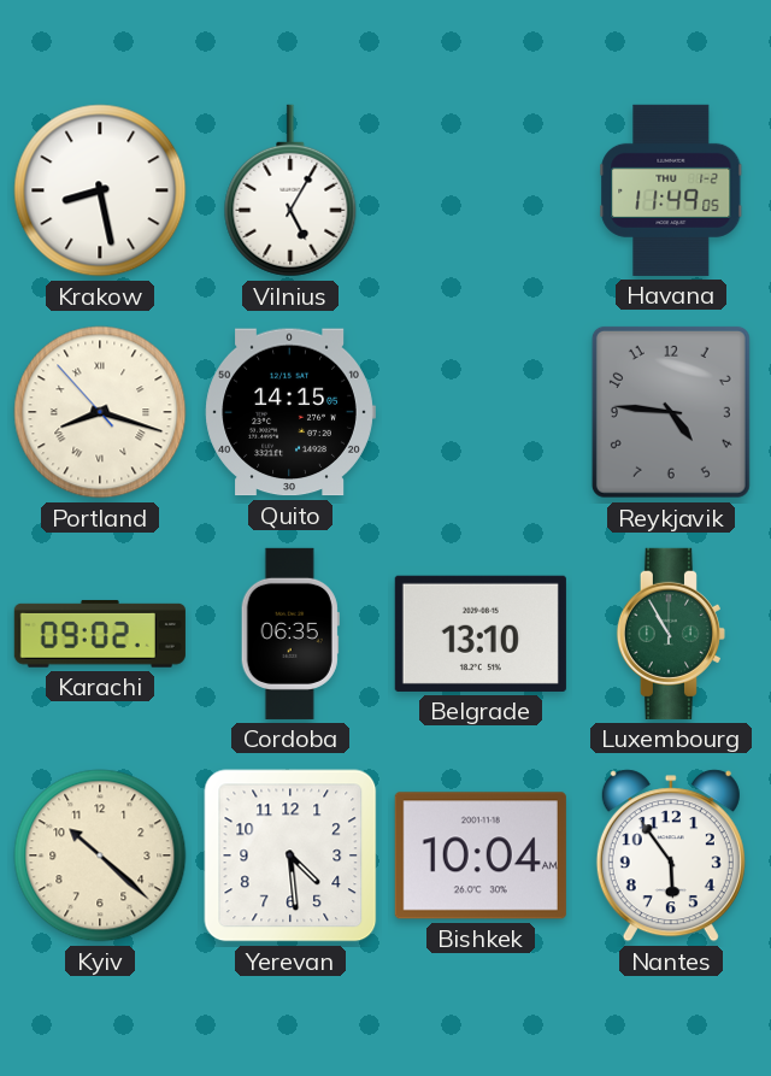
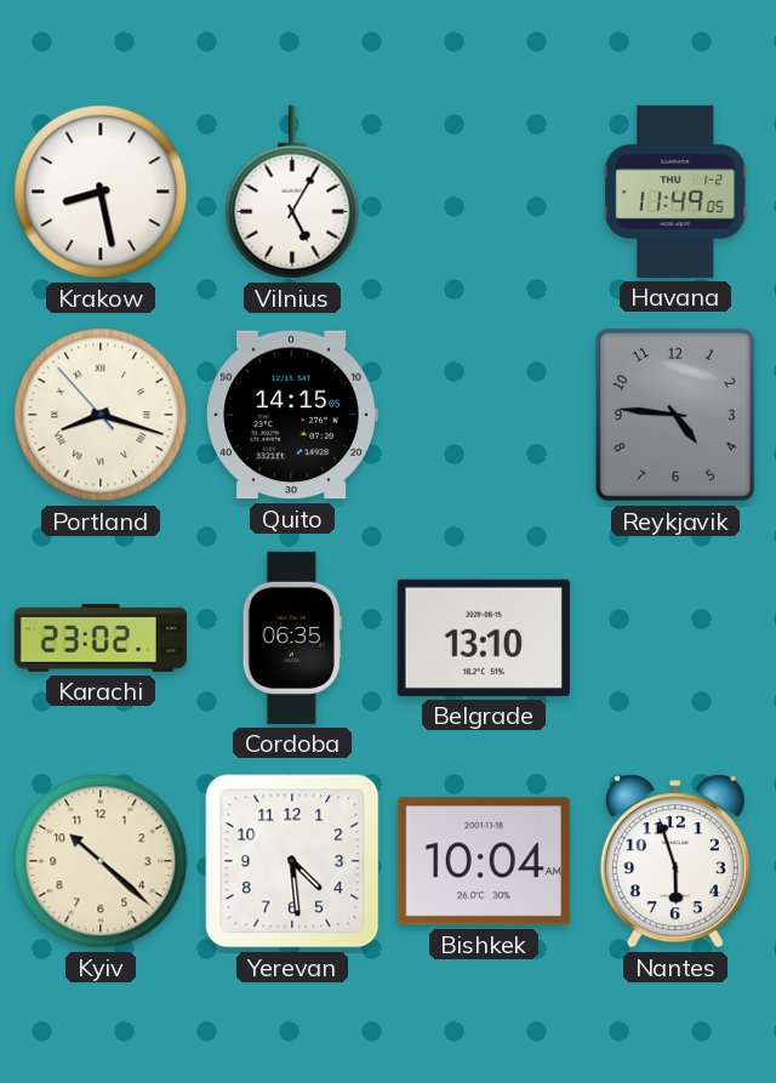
Karachi: 09:02 -> 23:02
Luxembourg: 10:55 -> none
Nantes: 5:54 -> 5:57
